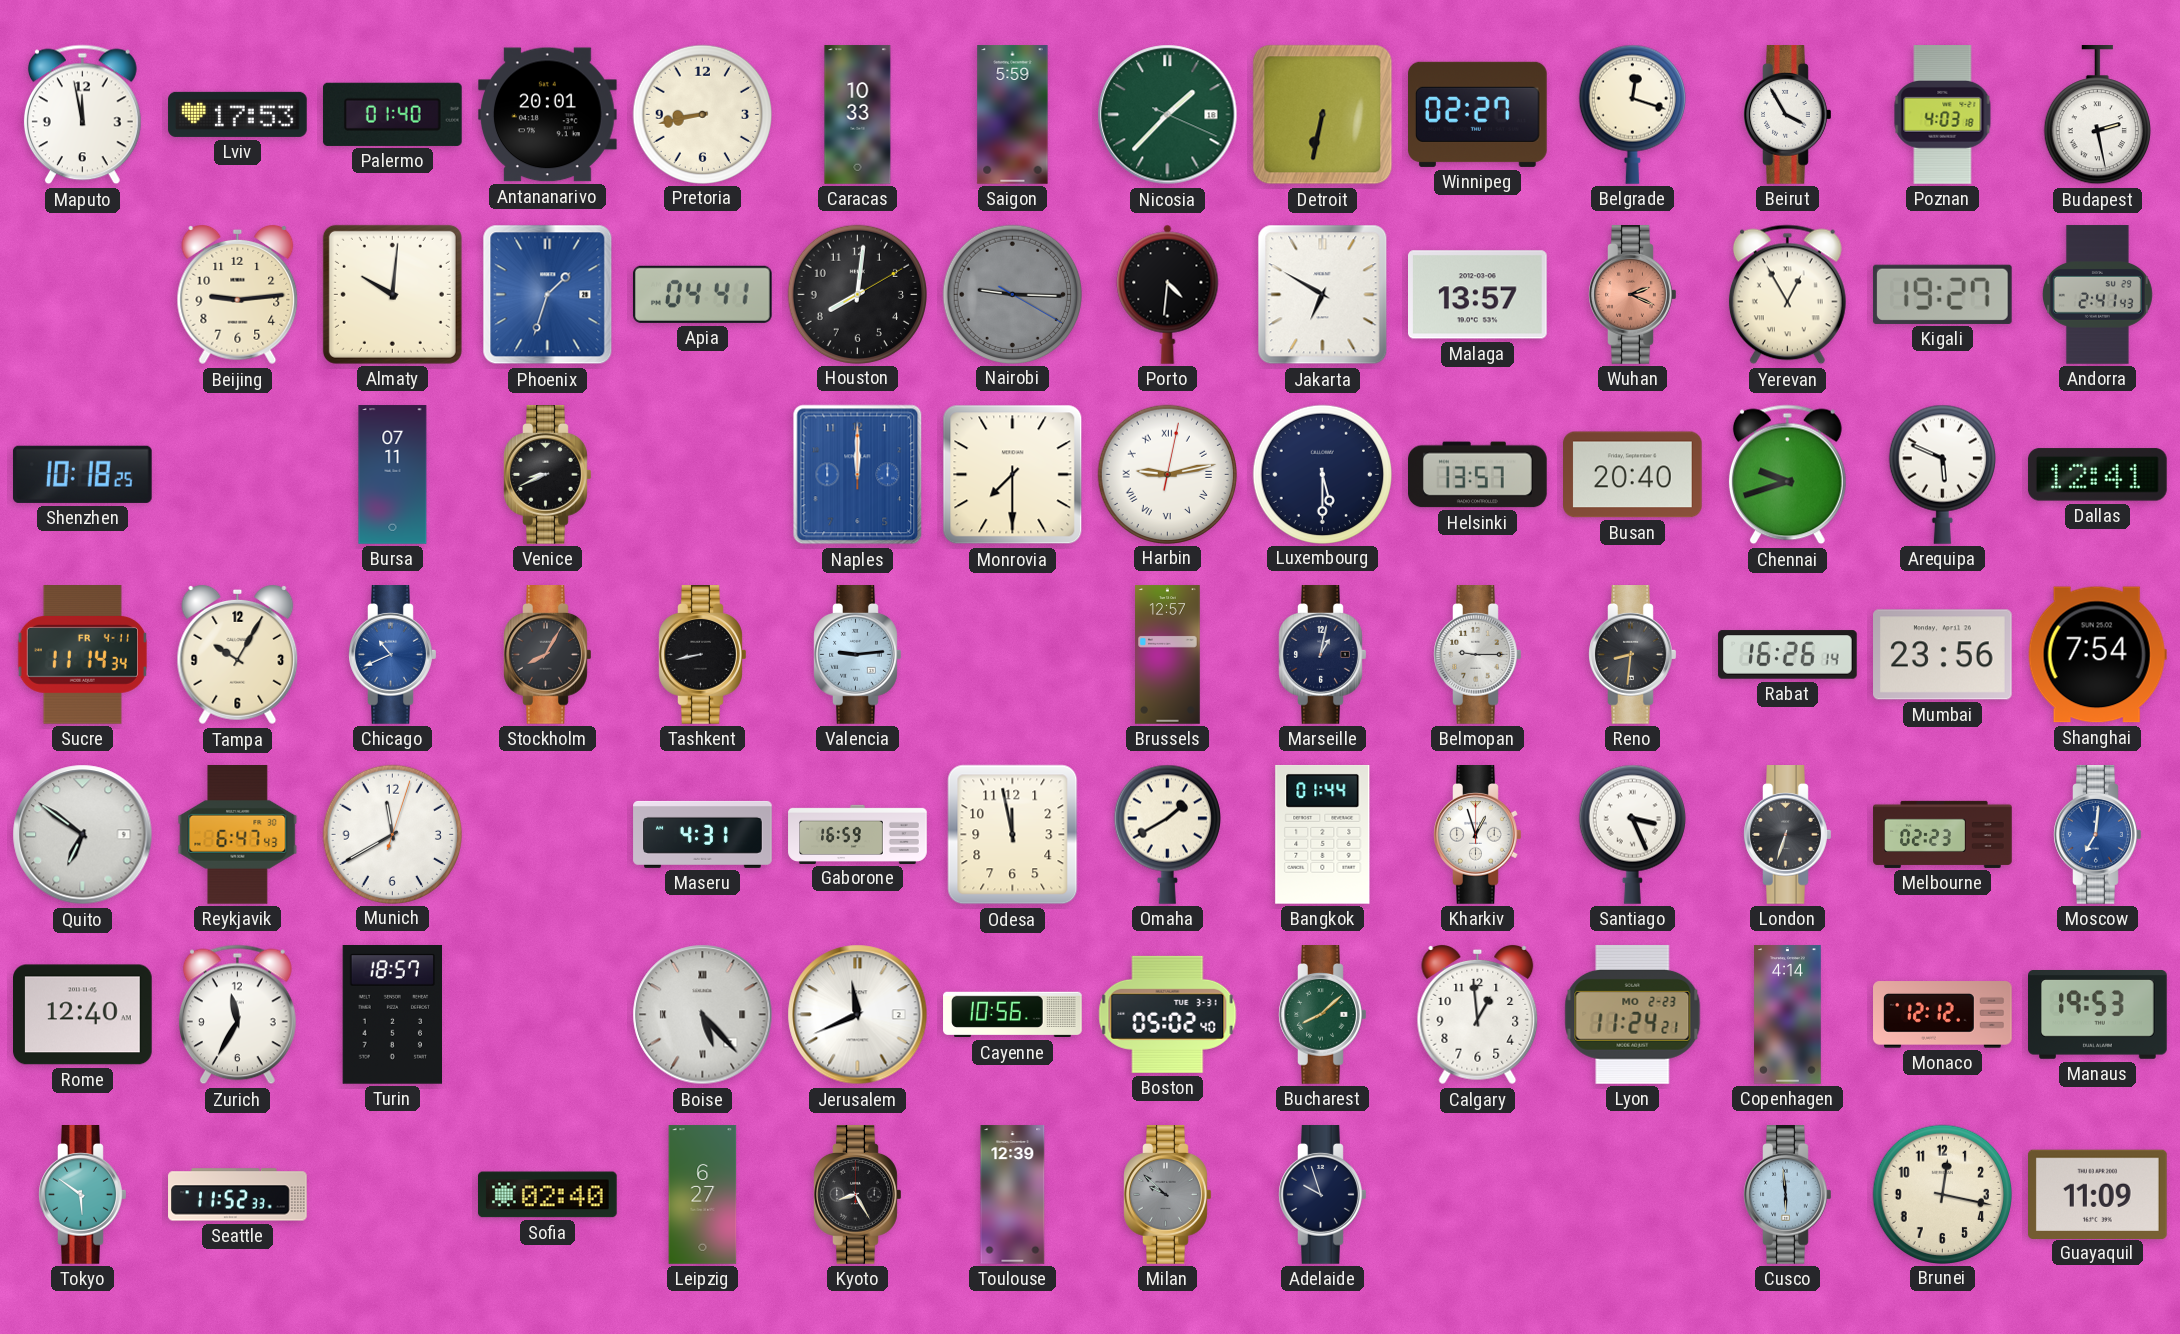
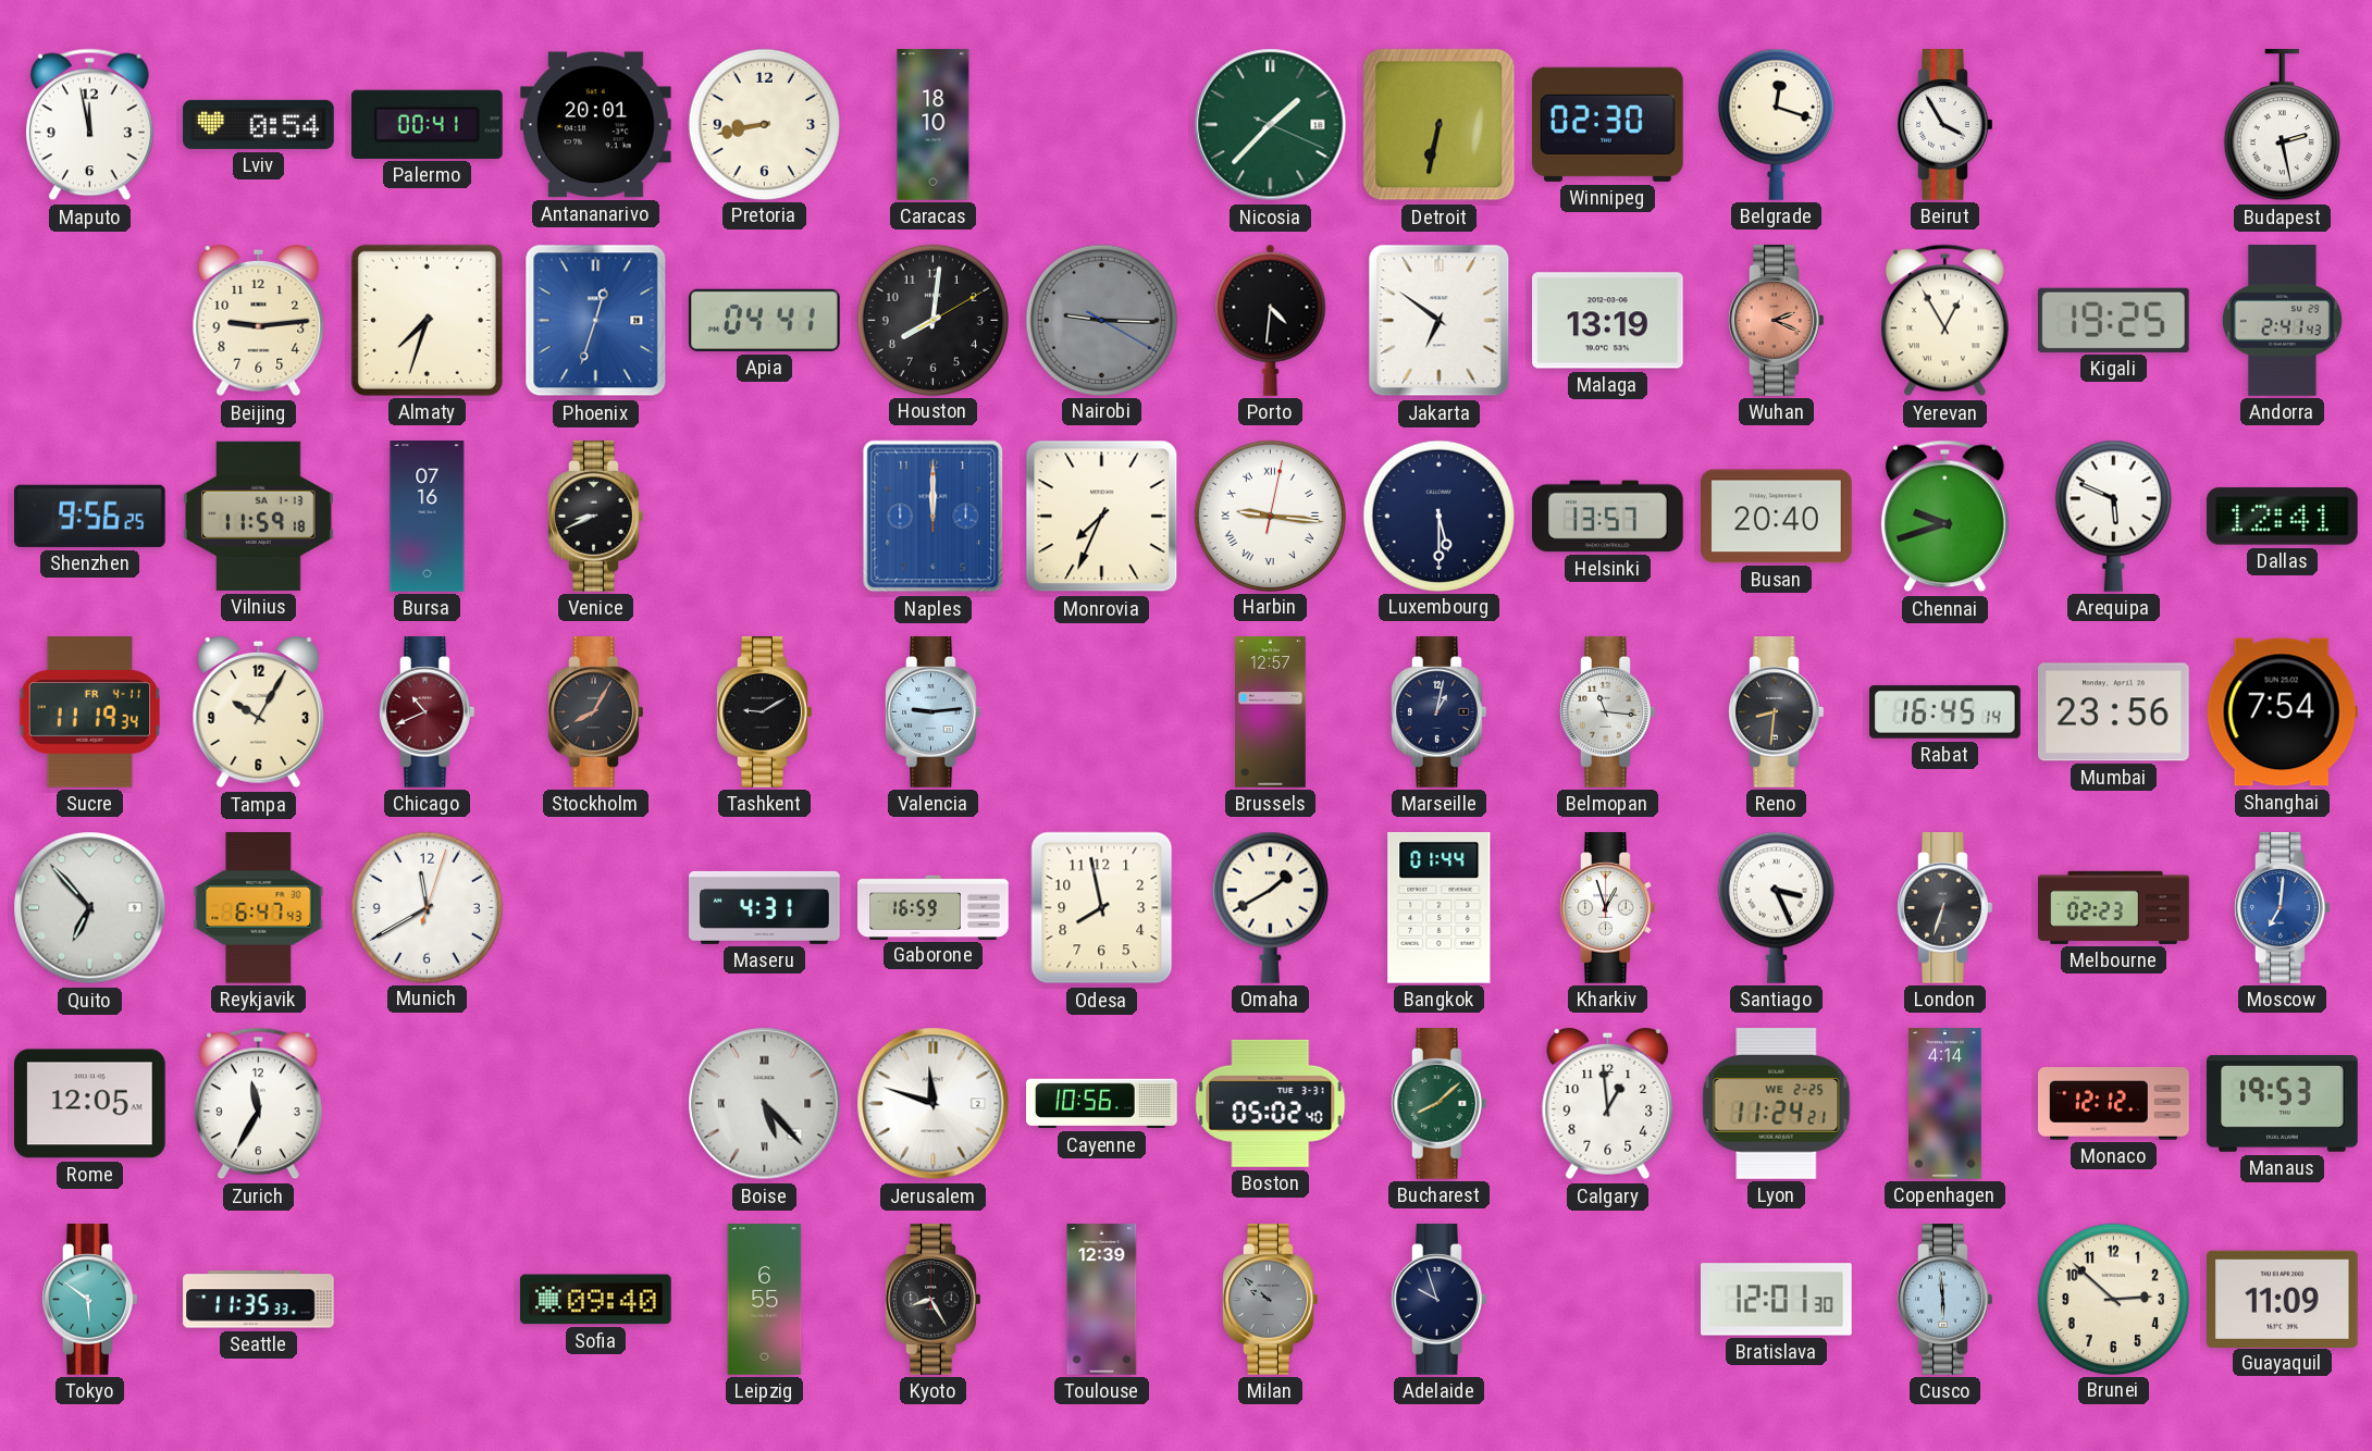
Lviv: 17:53 -> 0:54
Palermo: 01:40 -> 00:41
Caracas: 10:33 -> 18:10
Saigon: 5:59 -> none
Winnipeg: 02:27 -> 02:30
Poznan: 4:03 -> none
Almaty: 10:01 -> 7:33
Phoenix: 1:33 -> 12:33
Jakarta: 6:50 -> 6:51
Malaga: 13:57 -> 13:19
Kigali: 19:27 -> 19:25
Shenzhen: 10:18 -> 9:56
Vilnius: none -> 11:59
Bursa: 07:11 -> 07:16
Monrovia: 7:30 -> 7:34
Harbin: 9:13 -> 9:16
Sucre: 11:14 -> 11:19
Chicago dial: blue -> burgundy
Tashkent: 8:43 -> 9:10
Belmopan: 9:15 -> 11:16
Rabat: 16:26 -> 16:45
Quito: 6:51 -> 6:53
Odesa: 11:58 -> 7:58
Rome: 12:40 -> 12:05
Turin: 18:57 -> none
Jerusalem: 11:41 -> 11:48
Lyon date: MO 2-23 -> WE 2-25
Seattle: 11:52 -> 11:35
Sofia: 02:40 -> 09:40
Leipzig: 6:27 -> 6:55
Bratislava: none -> 12:01
Brunei: 12:17 -> 2:52
